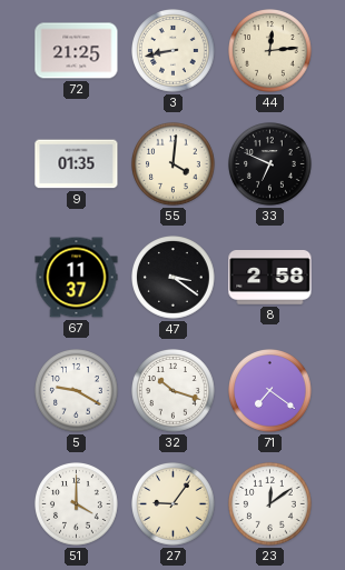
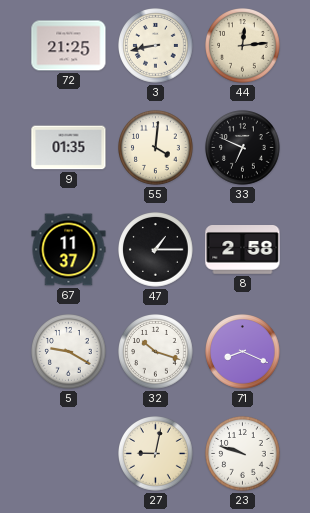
47: 3:21 -> 1:15
71: 7:21 -> 8:19
51: 4:00 -> none
27: 9:06 -> 9:02
23: 12:09 -> 9:48
